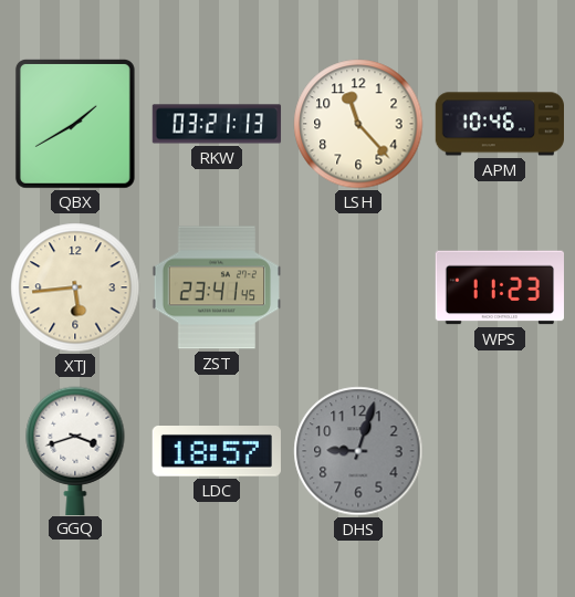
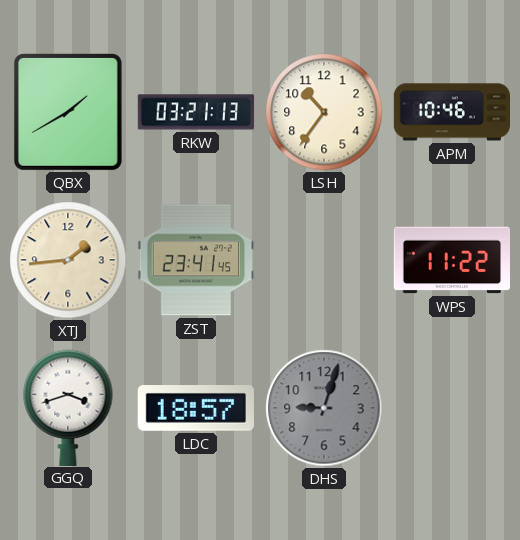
LSH: 11:23 -> 10:36
XTJ: 5:44 -> 1:44
WPS: 11:23 -> 11:22
